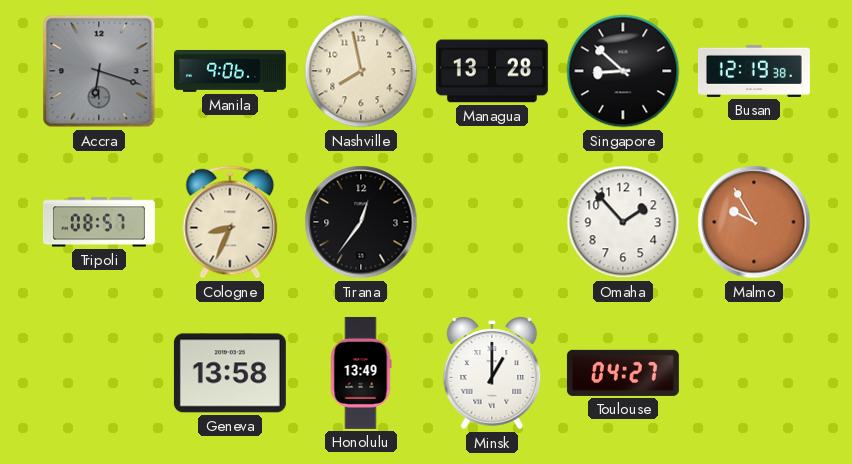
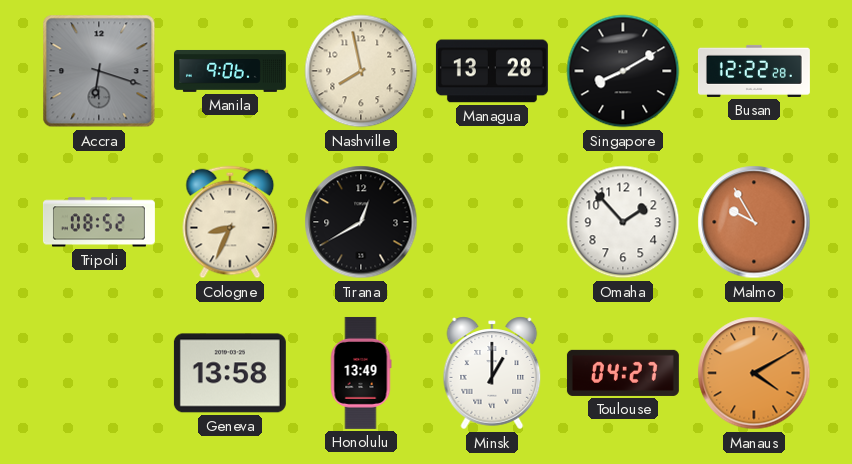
Singapore: 8:52 -> 8:10
Busan: 12:19 -> 12:22
Tripoli: 08:57 -> 08:52
Tirana: 12:36 -> 12:40
Manaus: none -> 4:10
